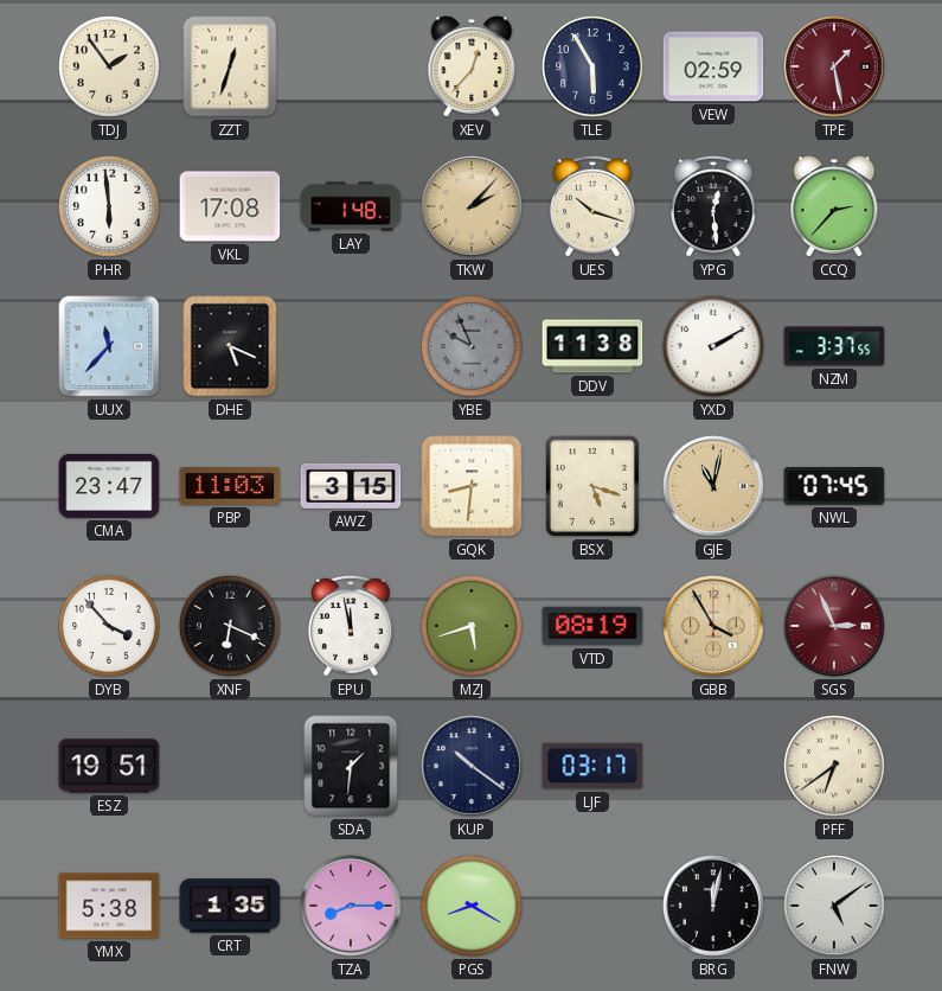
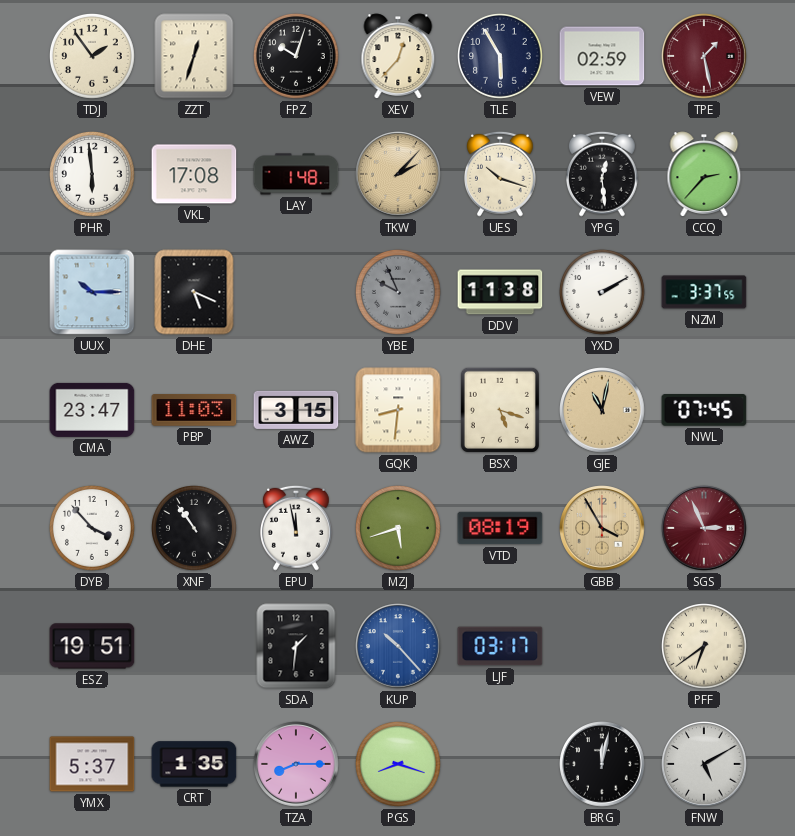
FPZ: none -> 10:03
UUX: 11:37 -> 10:15
XNF: 6:19 -> 10:54
KUP: 10:21 -> 10:23
KUP dial: navy -> blue
YMX: 5:38 -> 5:37
PGS: 8:20 -> 8:18
FNW: 5:09 -> 5:10
